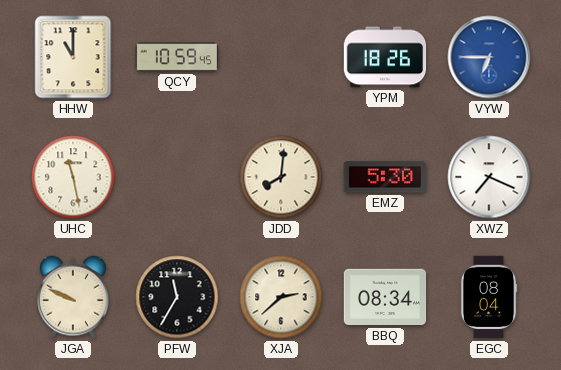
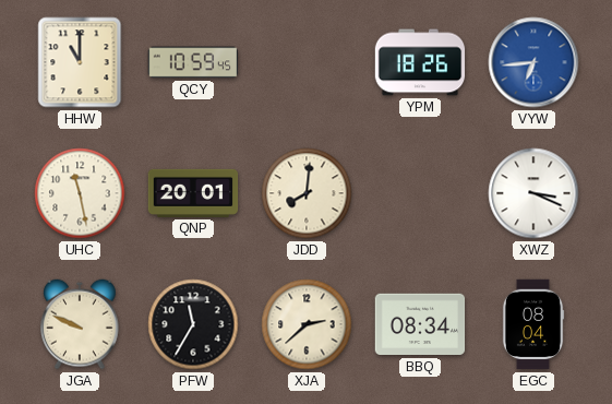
VYW: 6:45 -> 6:44
QNP: none -> 20:01
EMZ: 5:30 -> none
XWZ: 7:19 -> 3:19
